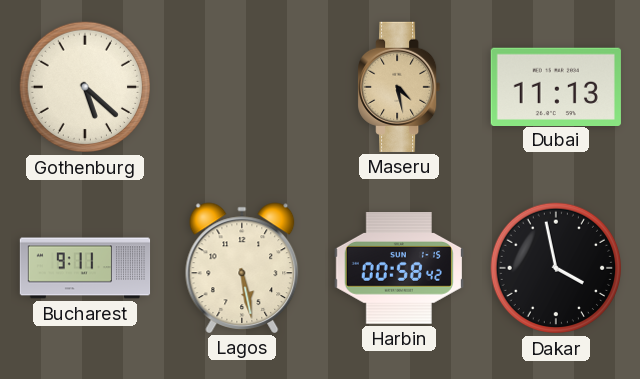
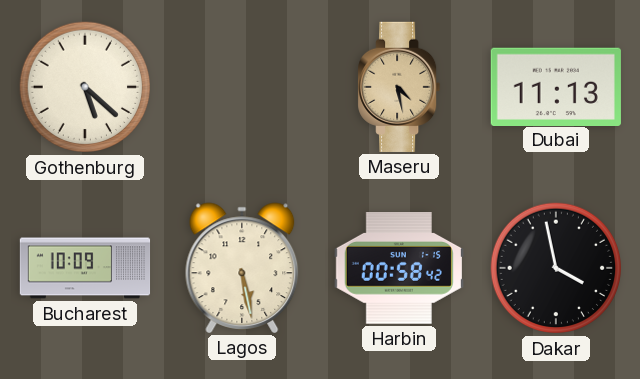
Bucharest: 9:11 -> 10:09
